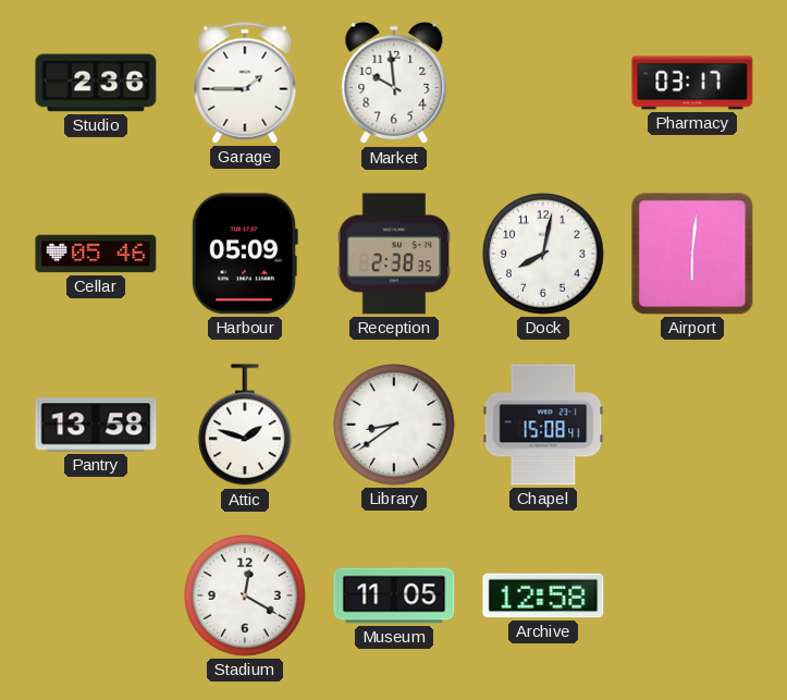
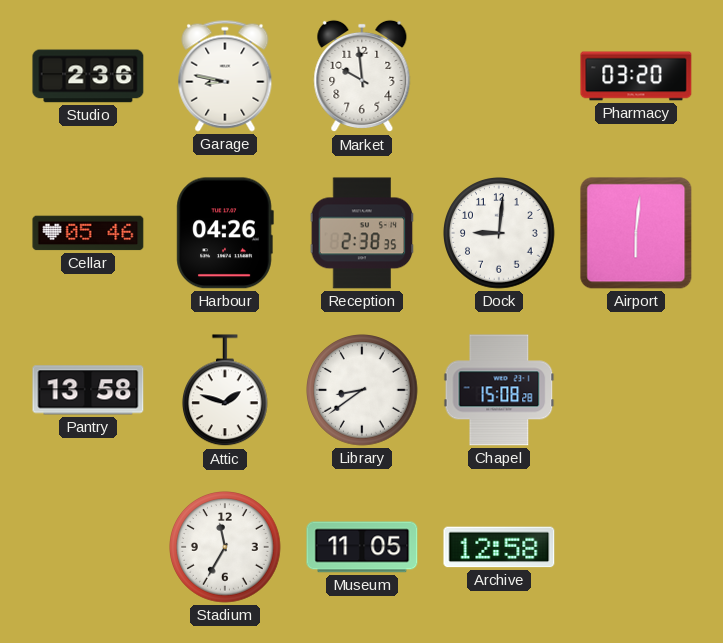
Garage: 1:45 -> 8:47
Pharmacy: 03:17 -> 03:20
Harbour: 05:09 -> 04:26
Dock: 8:02 -> 9:01
Chapel: 15:08:41 -> 15:08:28
Stadium: 12:20 -> 11:35
